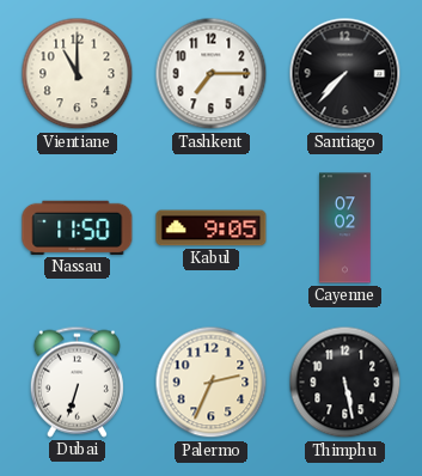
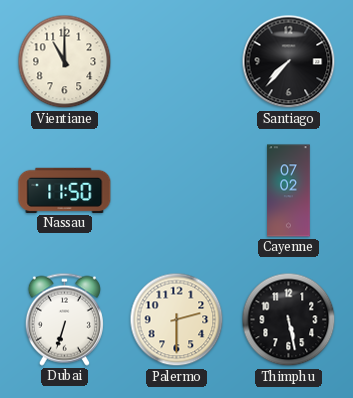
Tashkent: 7:15 -> none
Kabul: 9:05 -> none
Palermo: 2:34 -> 2:30
